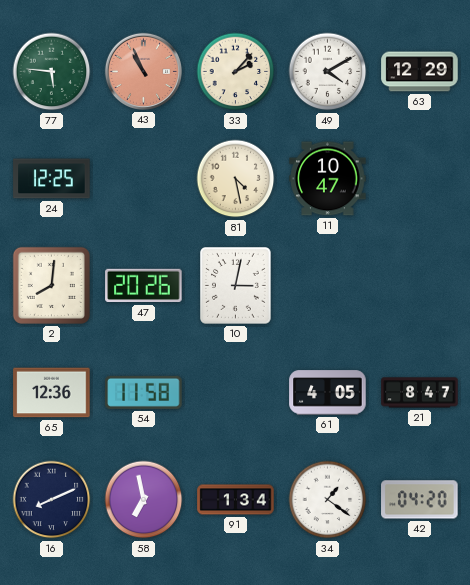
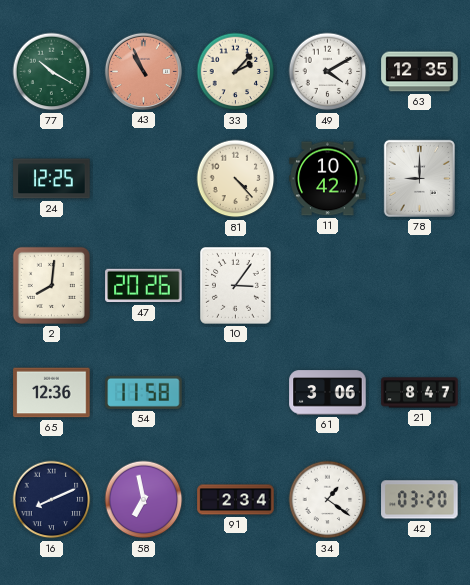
77: 5:46 -> 10:20
63: 12:29 -> 12:35
81: 4:28 -> 4:23
11: 10:47 -> 10:42
78: none -> 9:00
10: 3:02 -> 3:06
61: 4:05 -> 3:06
91: 1:34 -> 2:34
42: 04:20 -> 03:20
